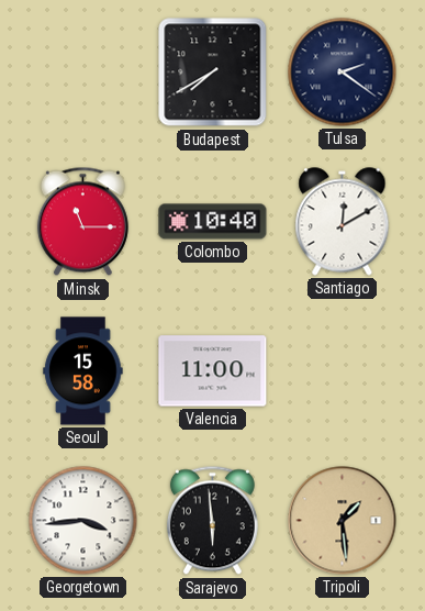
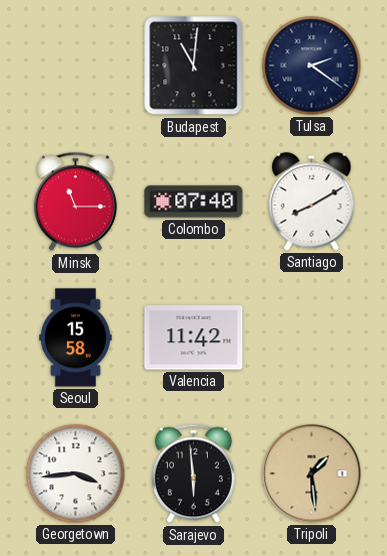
Budapest: 7:40 -> 11:01
Colombo: 10:40 -> 07:40
Santiago: 12:10 -> 8:10
Valencia: 11:00 -> 11:42
